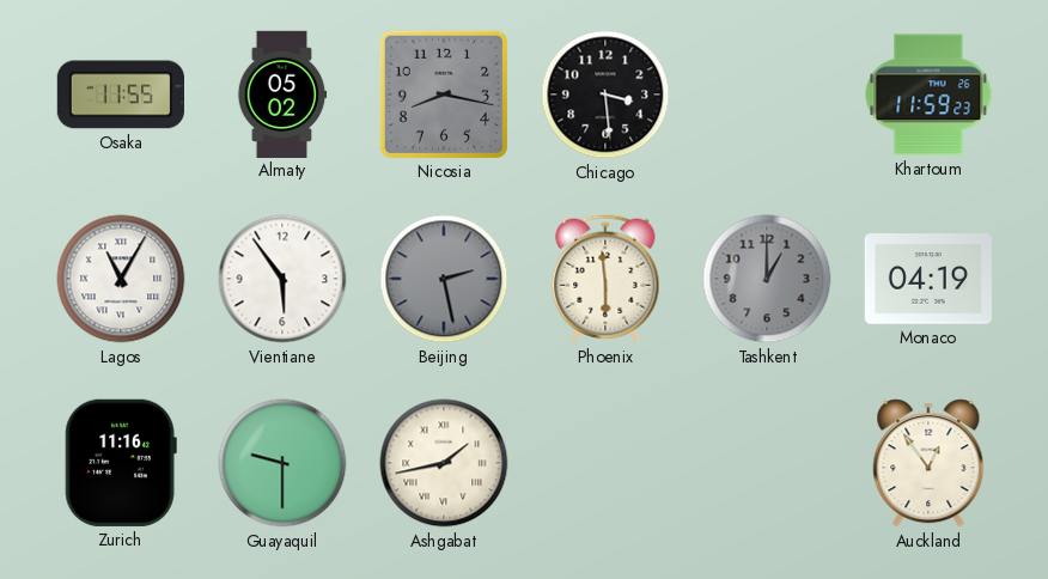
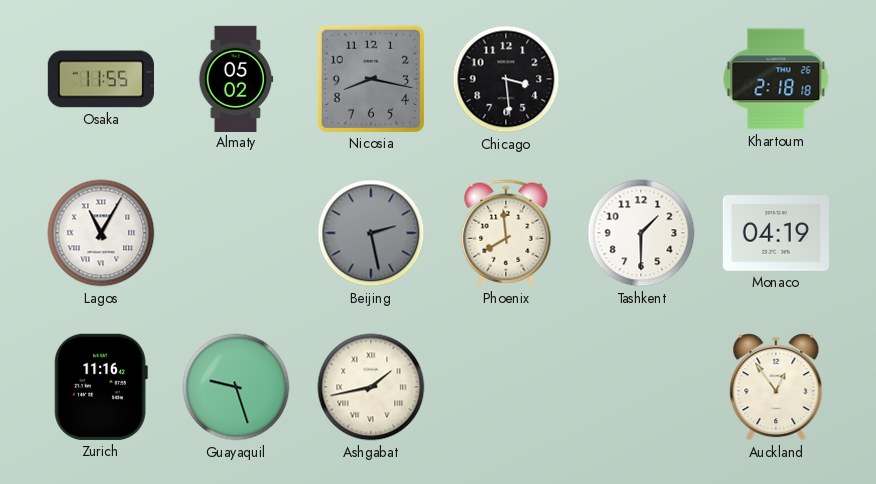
Khartoum: 11:59 -> 2:18
Vientiane: 5:54 -> none
Phoenix: 5:59 -> 7:59
Tashkent: 1:00 -> 1:30
Tashkent dial: grey -> white
Guayaquil: 9:30 -> 9:27
